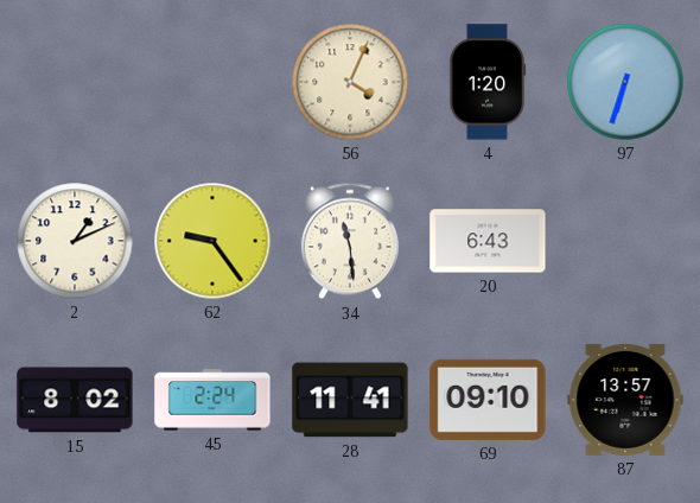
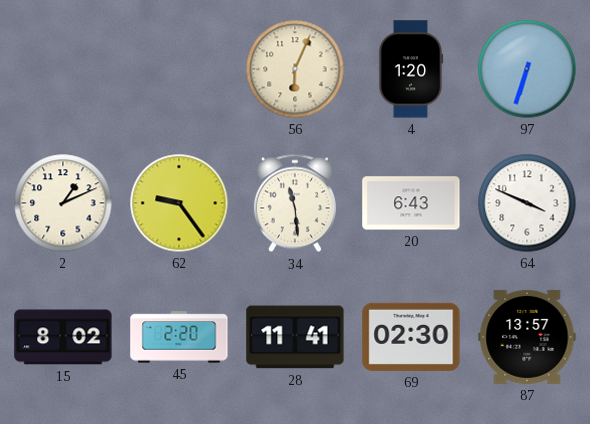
56: 4:04 -> 6:04
64: none -> 3:49
45: 2:24 -> 2:20
69: 09:10 -> 02:30
